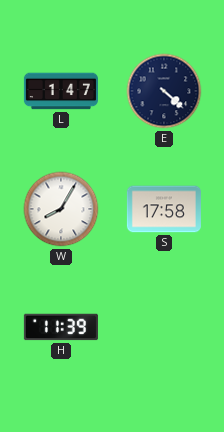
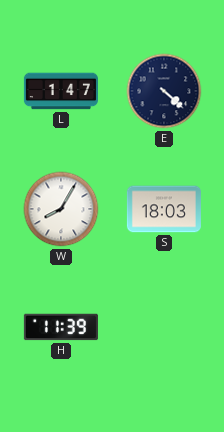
S: 17:58 -> 18:03
